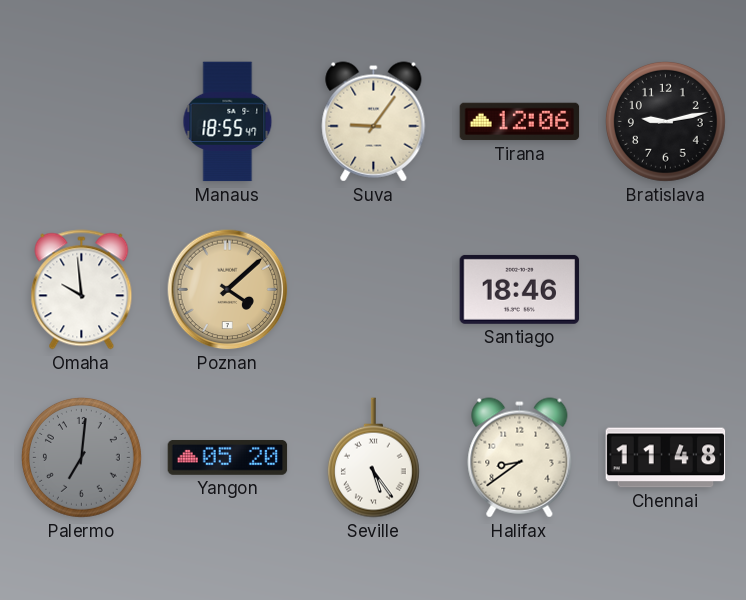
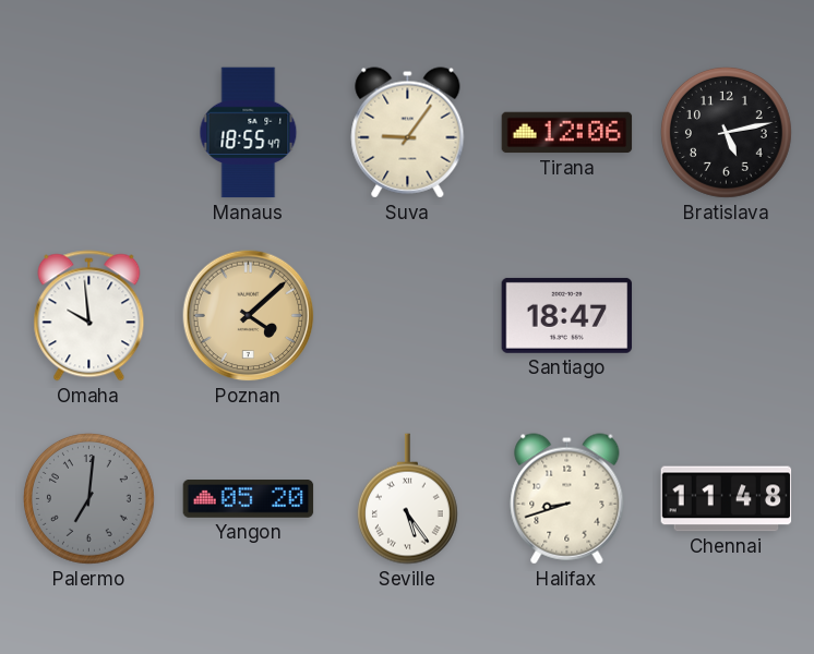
Bratislava: 9:13 -> 5:13
Santiago: 18:46 -> 18:47
Halifax: 8:39 -> 8:42
